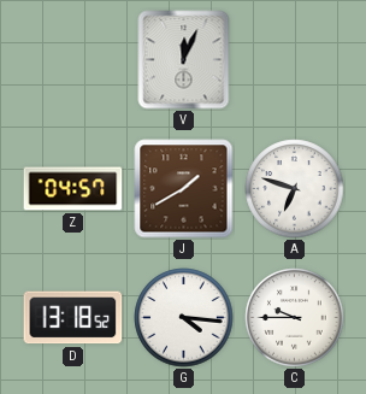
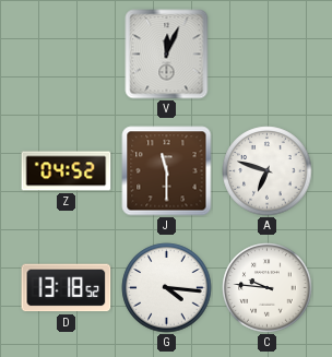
Z: 04:57 -> 04:52
J: 1:40 -> 11:30
C: 9:45 -> 9:46
